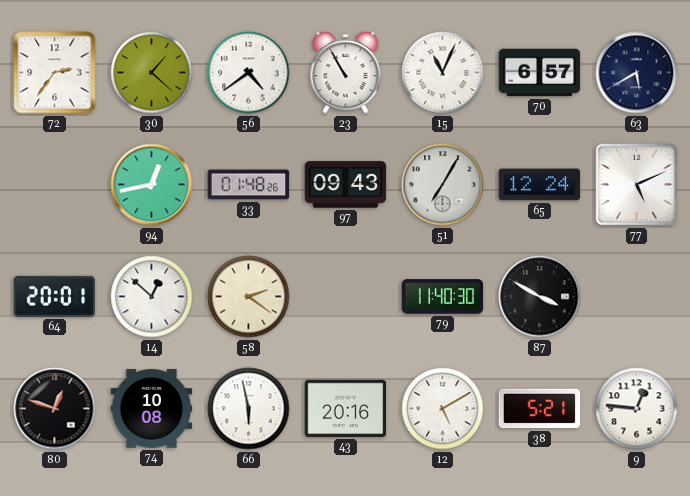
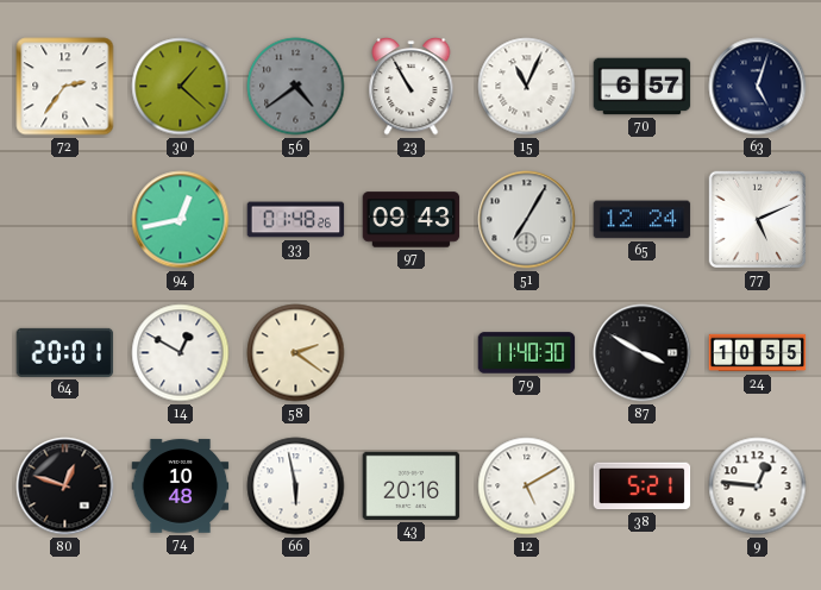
56 dial: white -> grey
63: 5:40 -> 5:03
14: 12:52 -> 12:50
24: none -> 10:55
74: 10:08 -> 10:48
